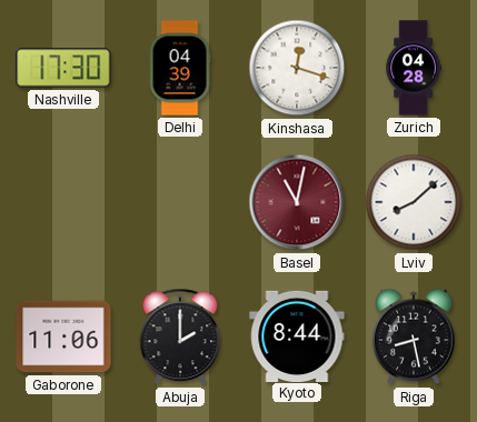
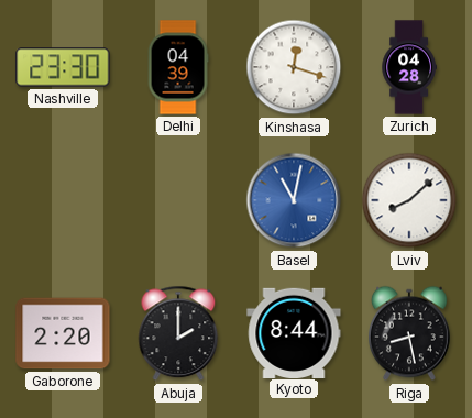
Nashville: 17:30 -> 23:30
Basel dial: burgundy -> blue
Gaborone: 11:06 -> 2:20
